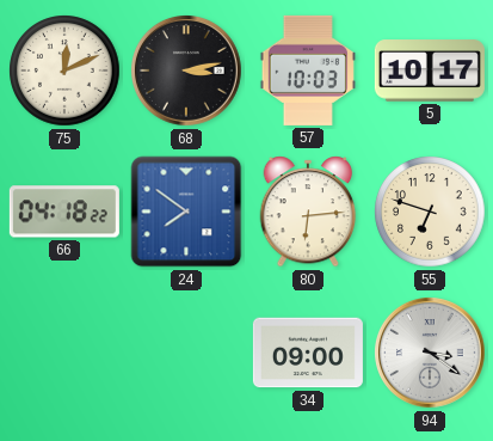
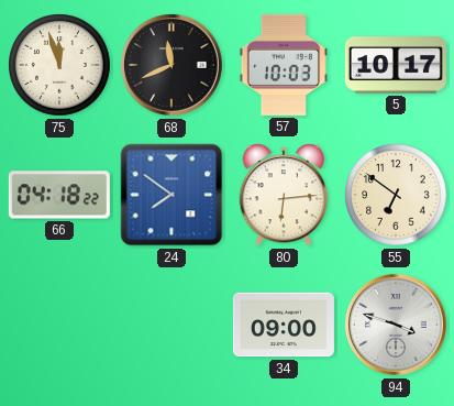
75: 12:11 -> 11:57
68: 3:13 -> 11:41
55: 6:48 -> 6:51
94: 3:21 -> 3:48
